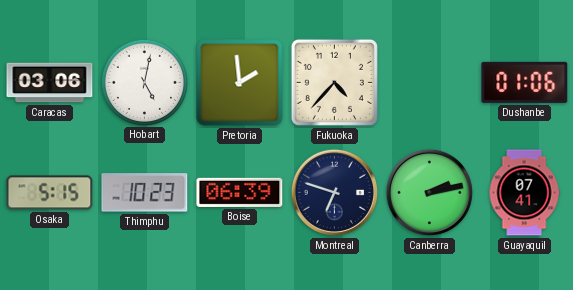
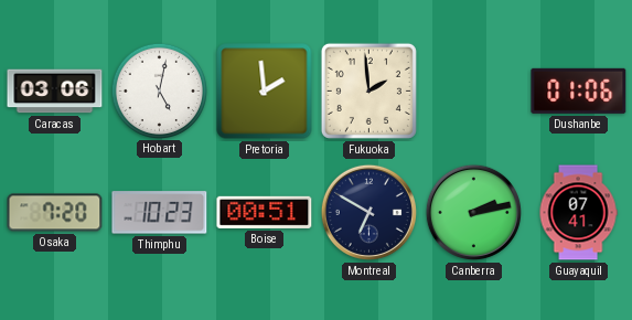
Fukuoka: 4:37 -> 1:59
Osaka: 5:15 -> 7:20
Boise: 06:39 -> 00:51
Montreal: 6:48 -> 6:50
